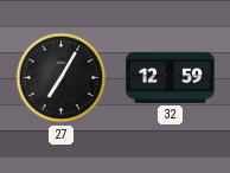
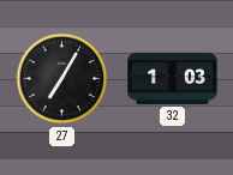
32: 12:59 -> 1:03
